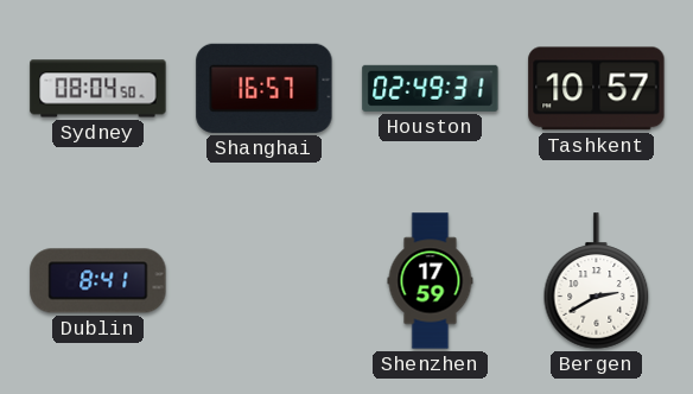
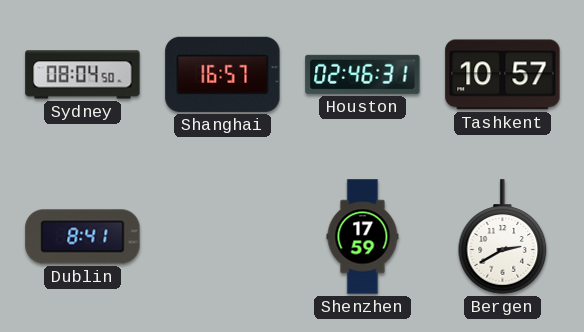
Houston: 02:49 -> 02:46
